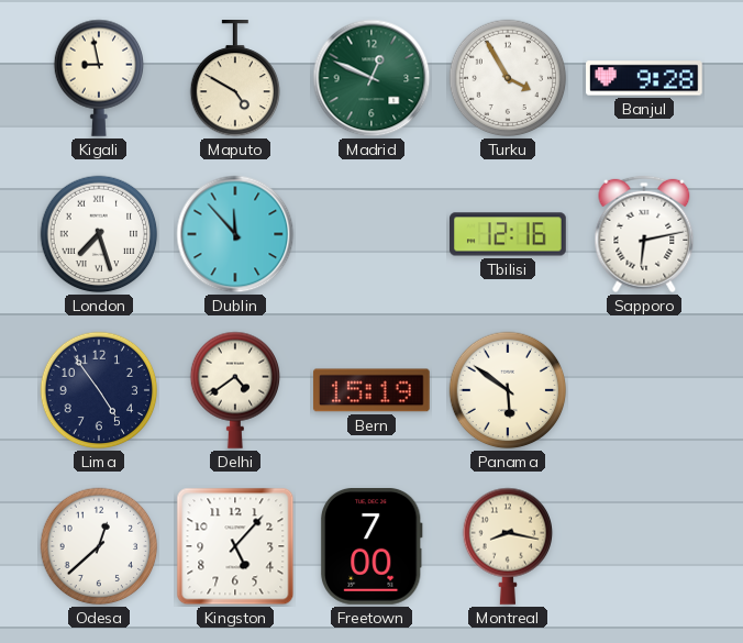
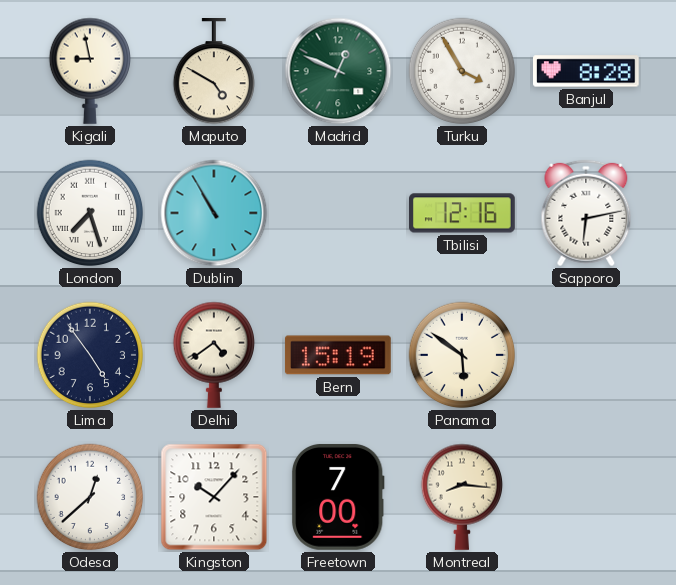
Banjul: 9:28 -> 8:28
Dublin: 11:53 -> 10:55
Kingston: 5:07 -> 10:07
Montreal: 8:17 -> 8:16
